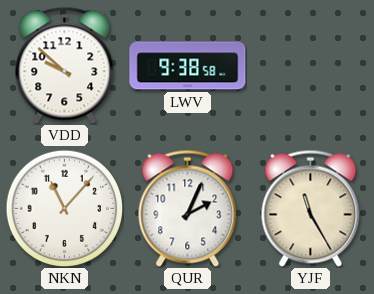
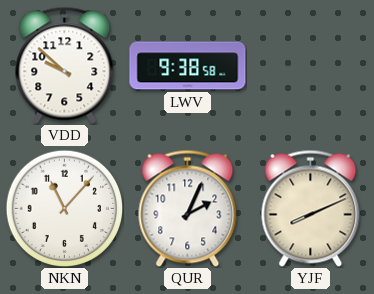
YJF: 11:25 -> 8:11
